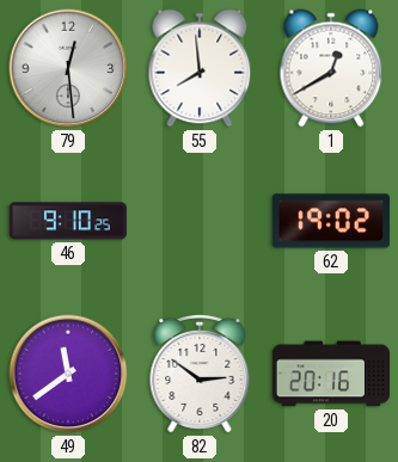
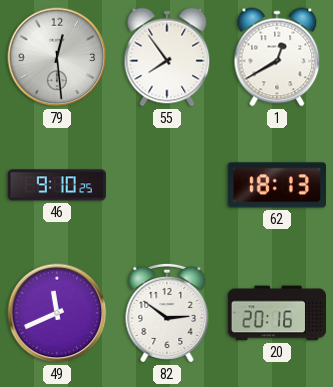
55: 7:59 -> 7:54
62: 19:02 -> 18:13
49: 11:39 -> 11:41
